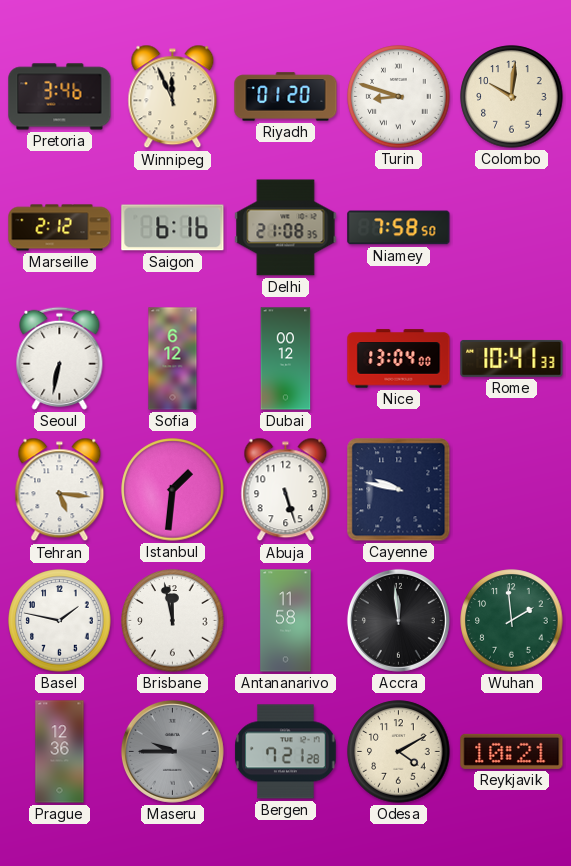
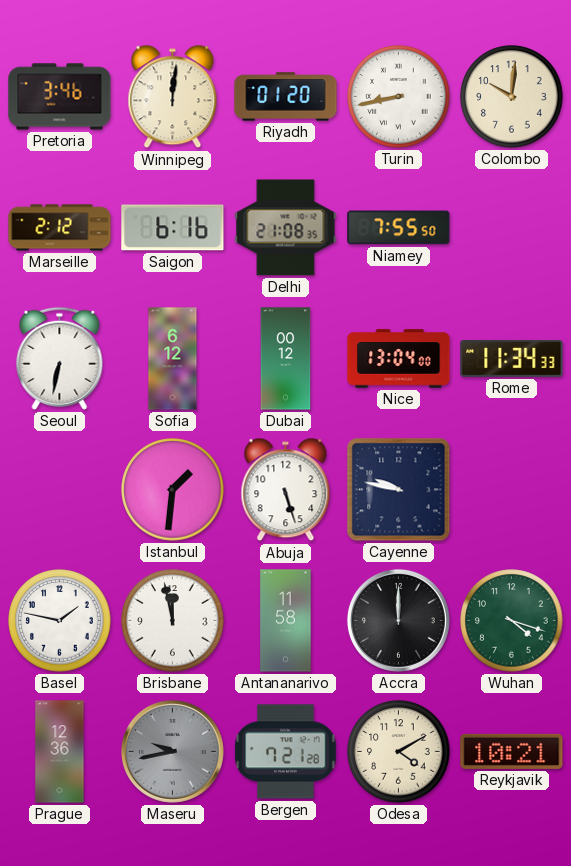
Winnipeg: 11:56 -> 12:01
Turin: 8:48 -> 8:43
Niamey: 7:58 -> 7:55
Rome: 10:41 -> 11:34
Tehran: 5:16 -> none
Accra: 11:59 -> 12:00
Wuhan: 1:59 -> 4:18
Maseru: 9:45 -> 9:43
